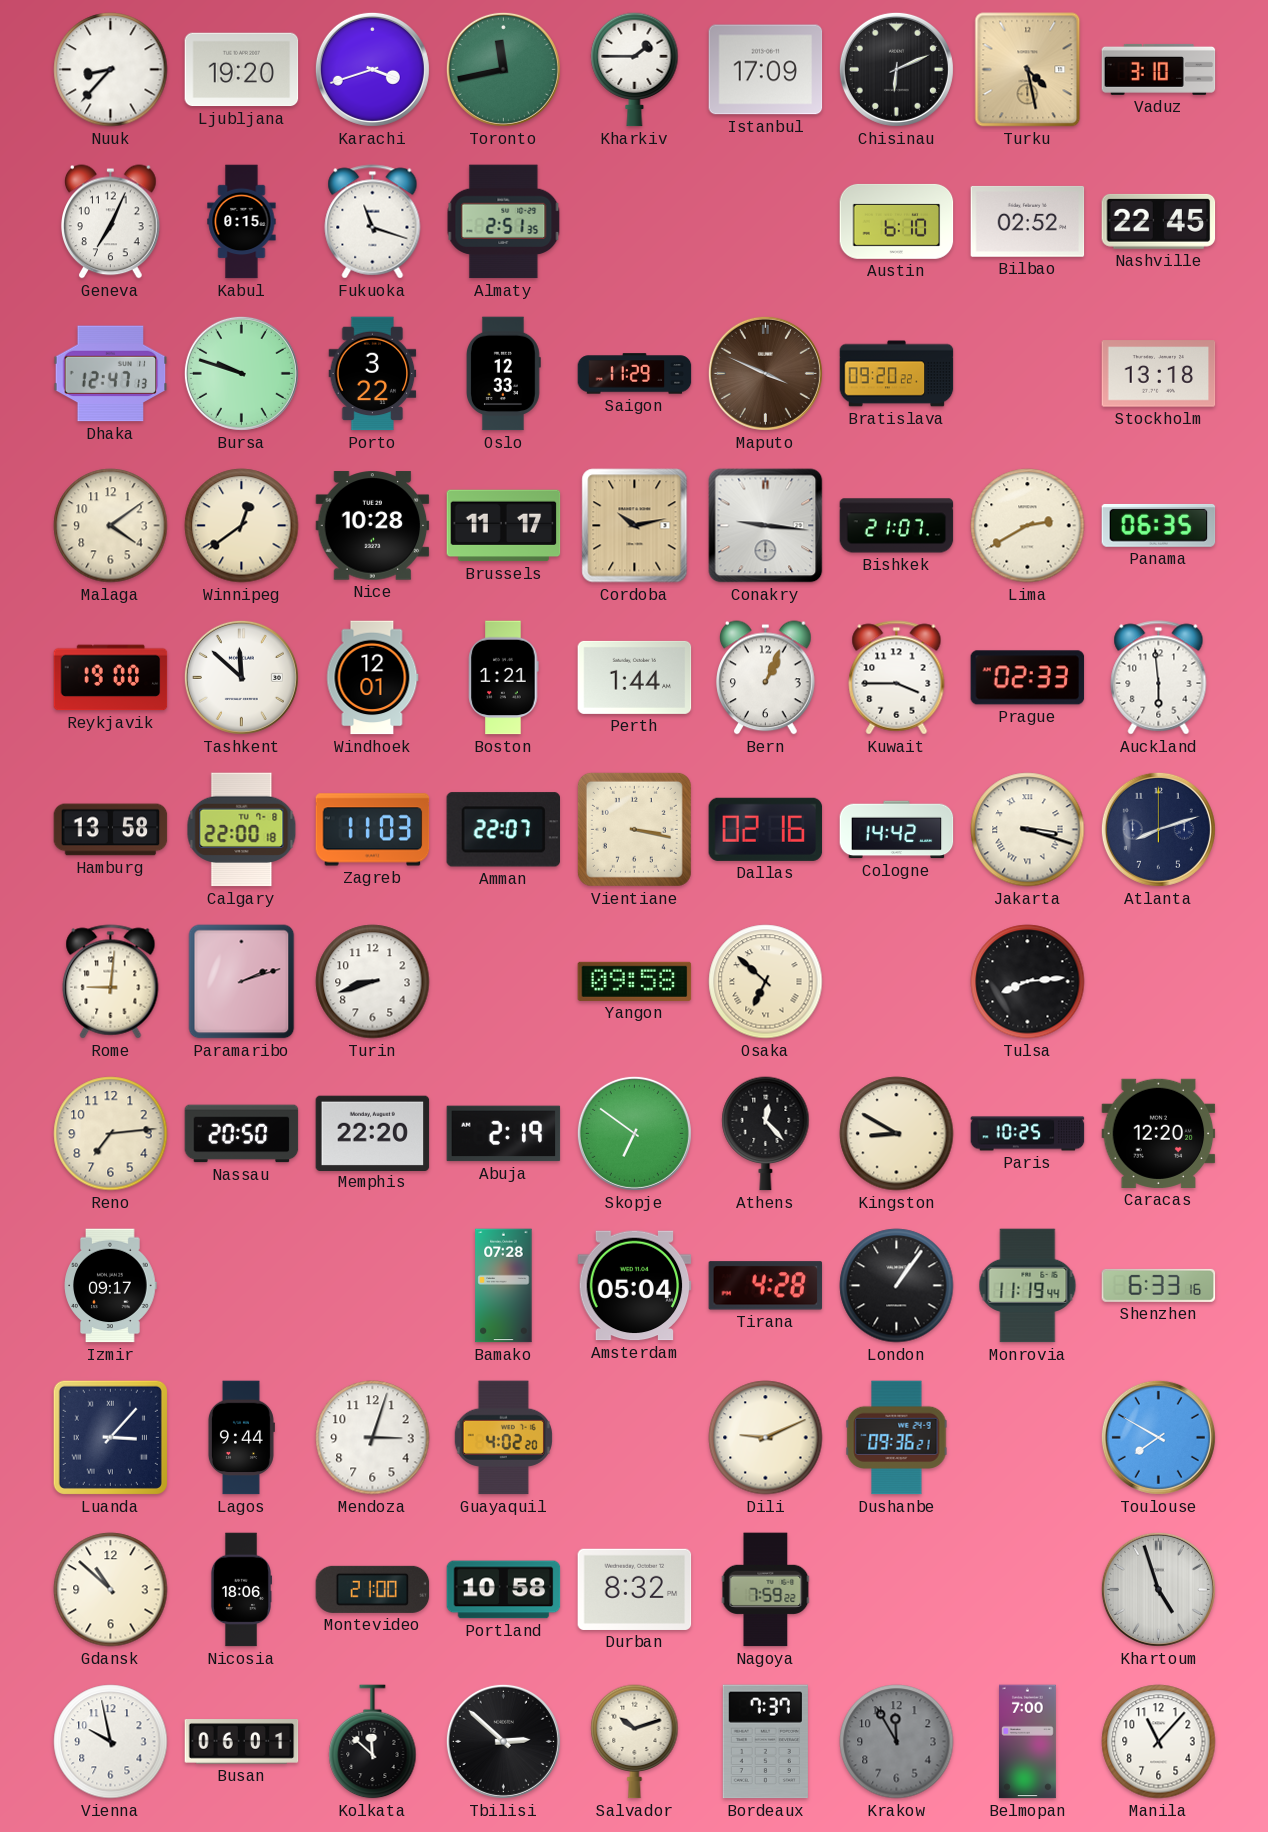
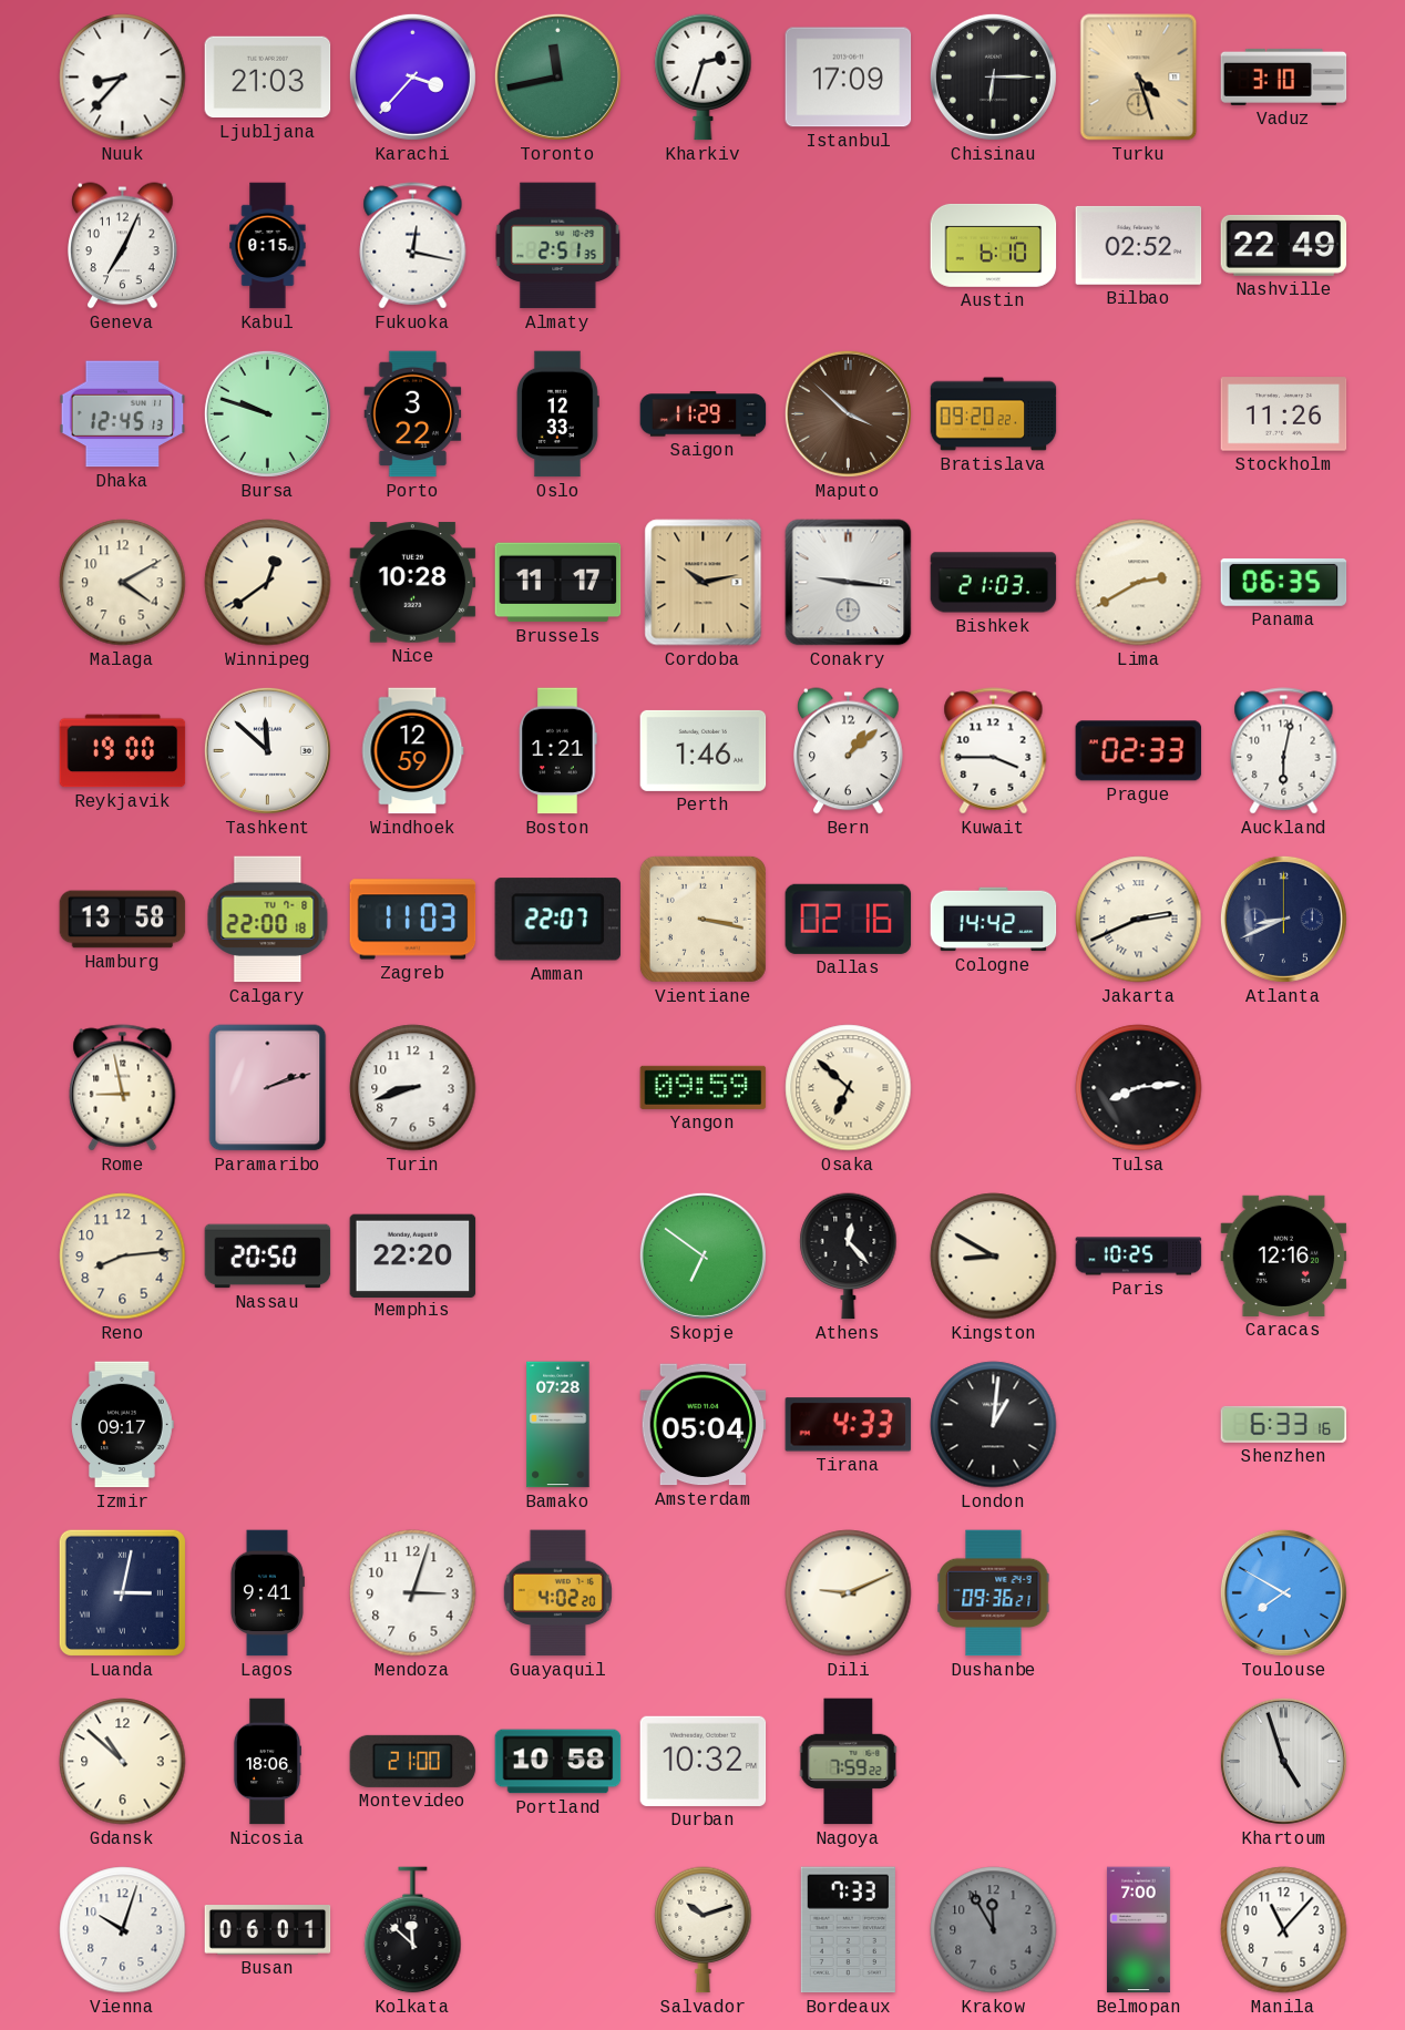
Ljubljana: 19:20 -> 21:03
Karachi: 3:42 -> 3:37
Kharkiv: 1:45 -> 2:33
Chisinau: 6:11 -> 6:15
Turku: 4:28 -> 4:27
Fukuoka: 11:18 -> 12:17
Nashville: 22:45 -> 22:49
Dhaka: 12:47 -> 12:45
Maputo: 3:49 -> 3:52
Stockholm: 13:18 -> 11:26
Malaga: 4:09 -> 4:10
Bishkek: 21:07 -> 21:03
Windhoek: 12:01 -> 12:59
Perth: 1:44 -> 1:46
Bern: 1:04 -> 1:08
Auckland: 5:59 -> 6:02
Jakarta: 3:18 -> 2:41
Atlanta: 8:12 -> 8:41
Rome: 9:01 -> 8:58
Yangon: 09:58 -> 09:59
Reno: 7:14 -> 8:14
Abuja: 2:19 -> none
Caracas: 12:20 -> 12:16
Tirana: 4:28 -> 4:33
London: 1:06 -> 1:01
Monrovia: 11:19 -> none
Luanda: 3:07 -> 3:02
Lagos: 9:44 -> 9:41
Durban: 8:32 -> 10:32
Vienna: 9:58 -> 10:03
Tbilisi: 2:52 -> none
Bordeaux: 7:37 -> 7:33
